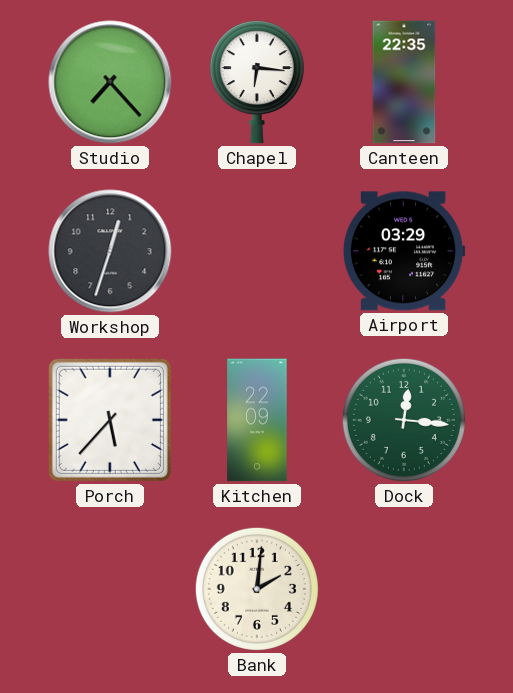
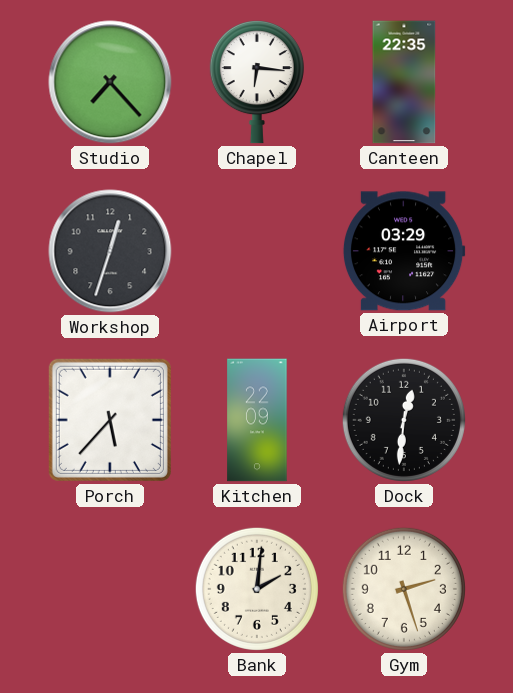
Dock: 12:16 -> 12:31
Dock dial: green -> black
Gym: none -> 2:27
